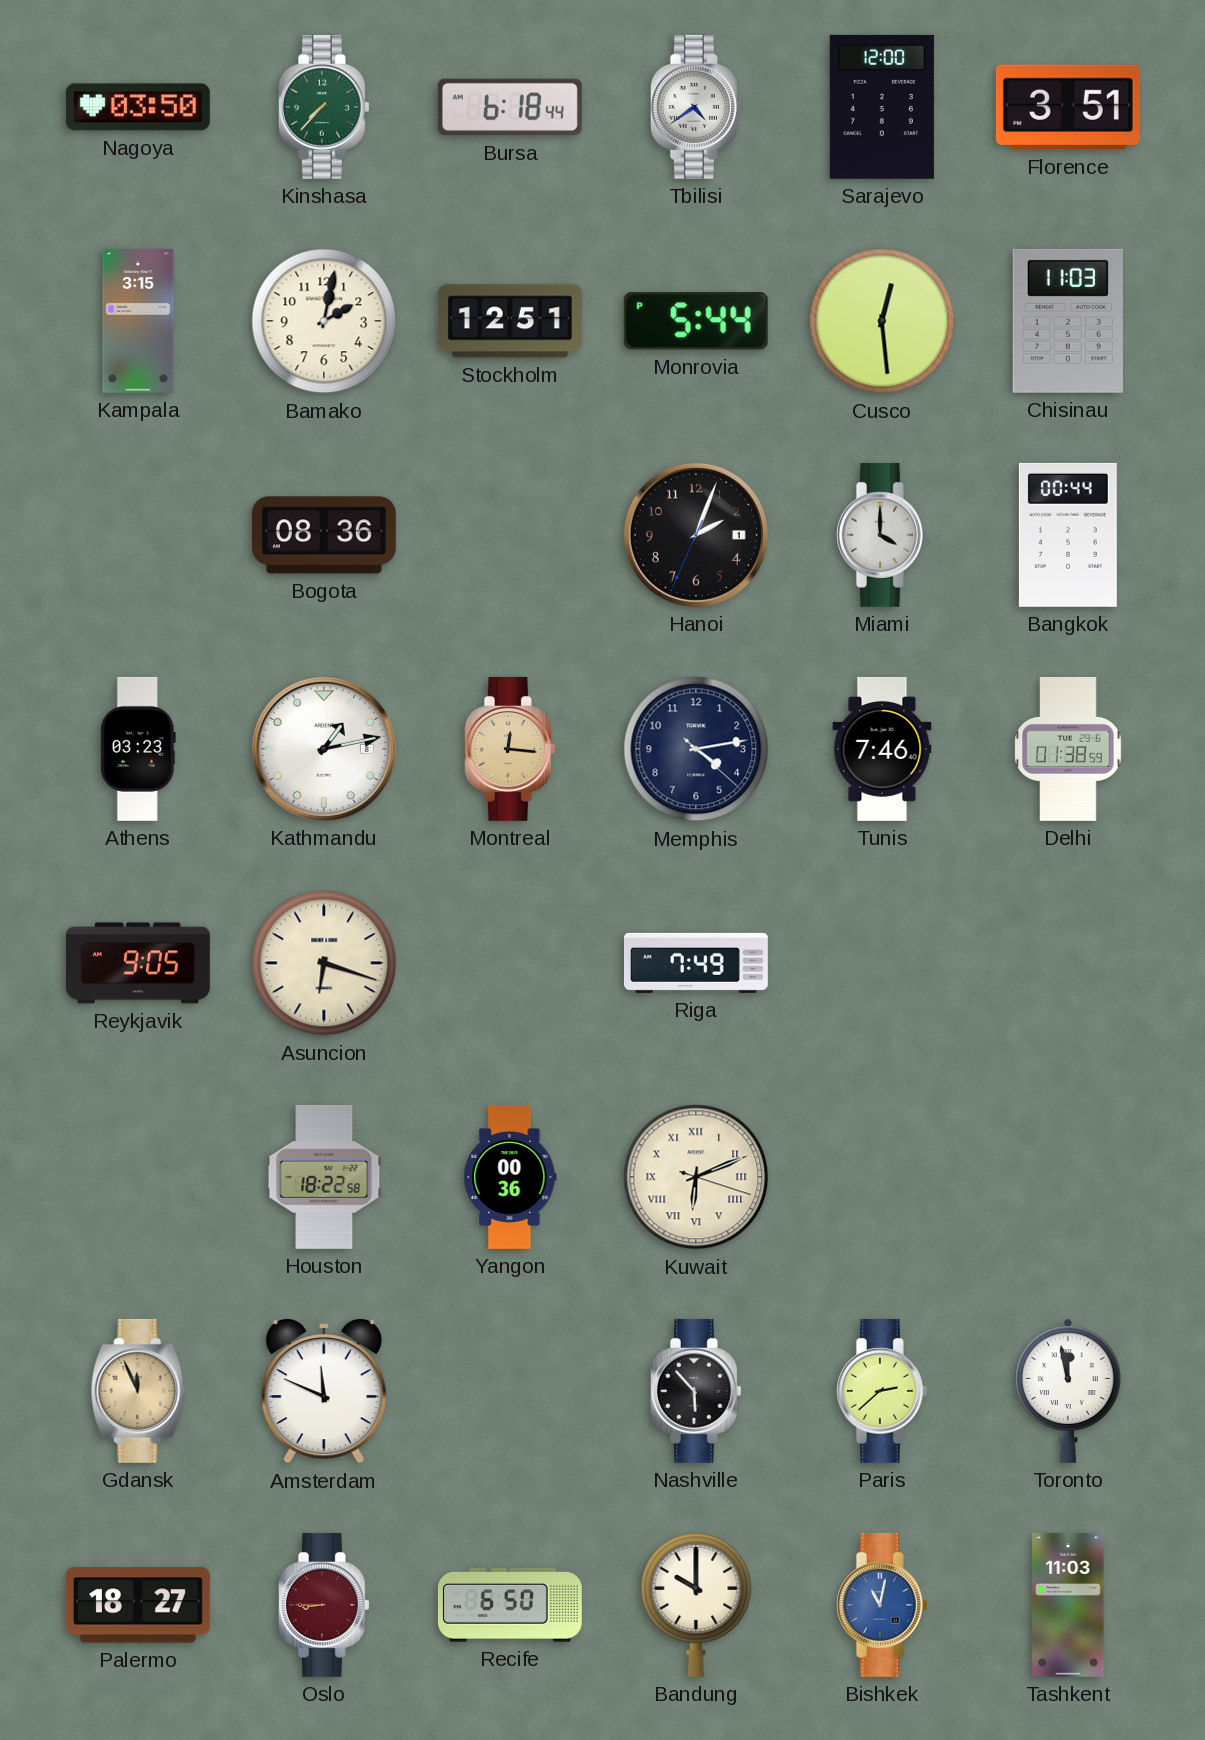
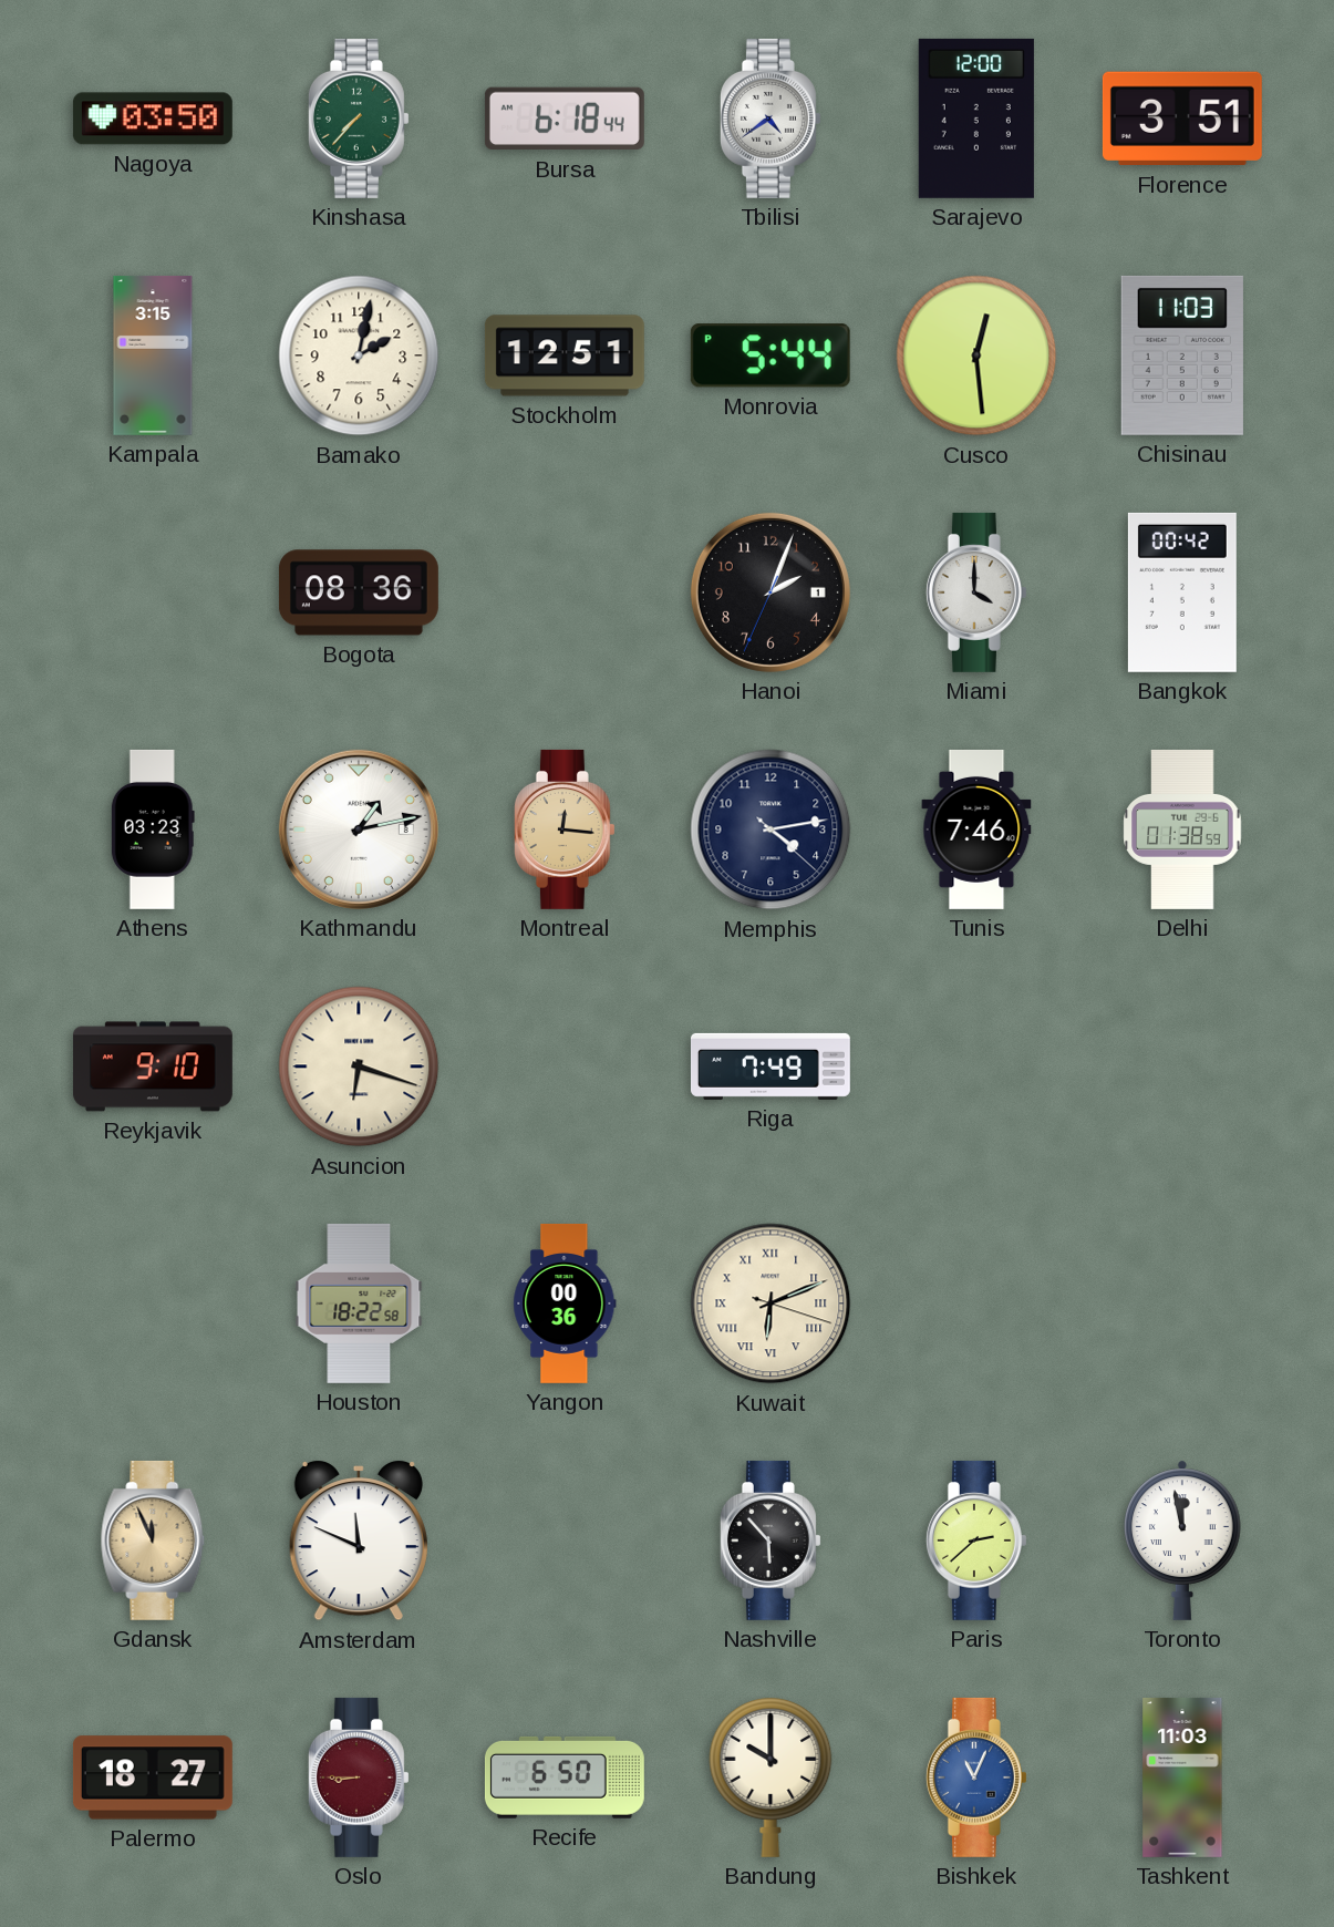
Bangkok: 00:44 -> 00:42
Reykjavik: 9:05 -> 9:10
Bishkek: 11:02 -> 11:04
